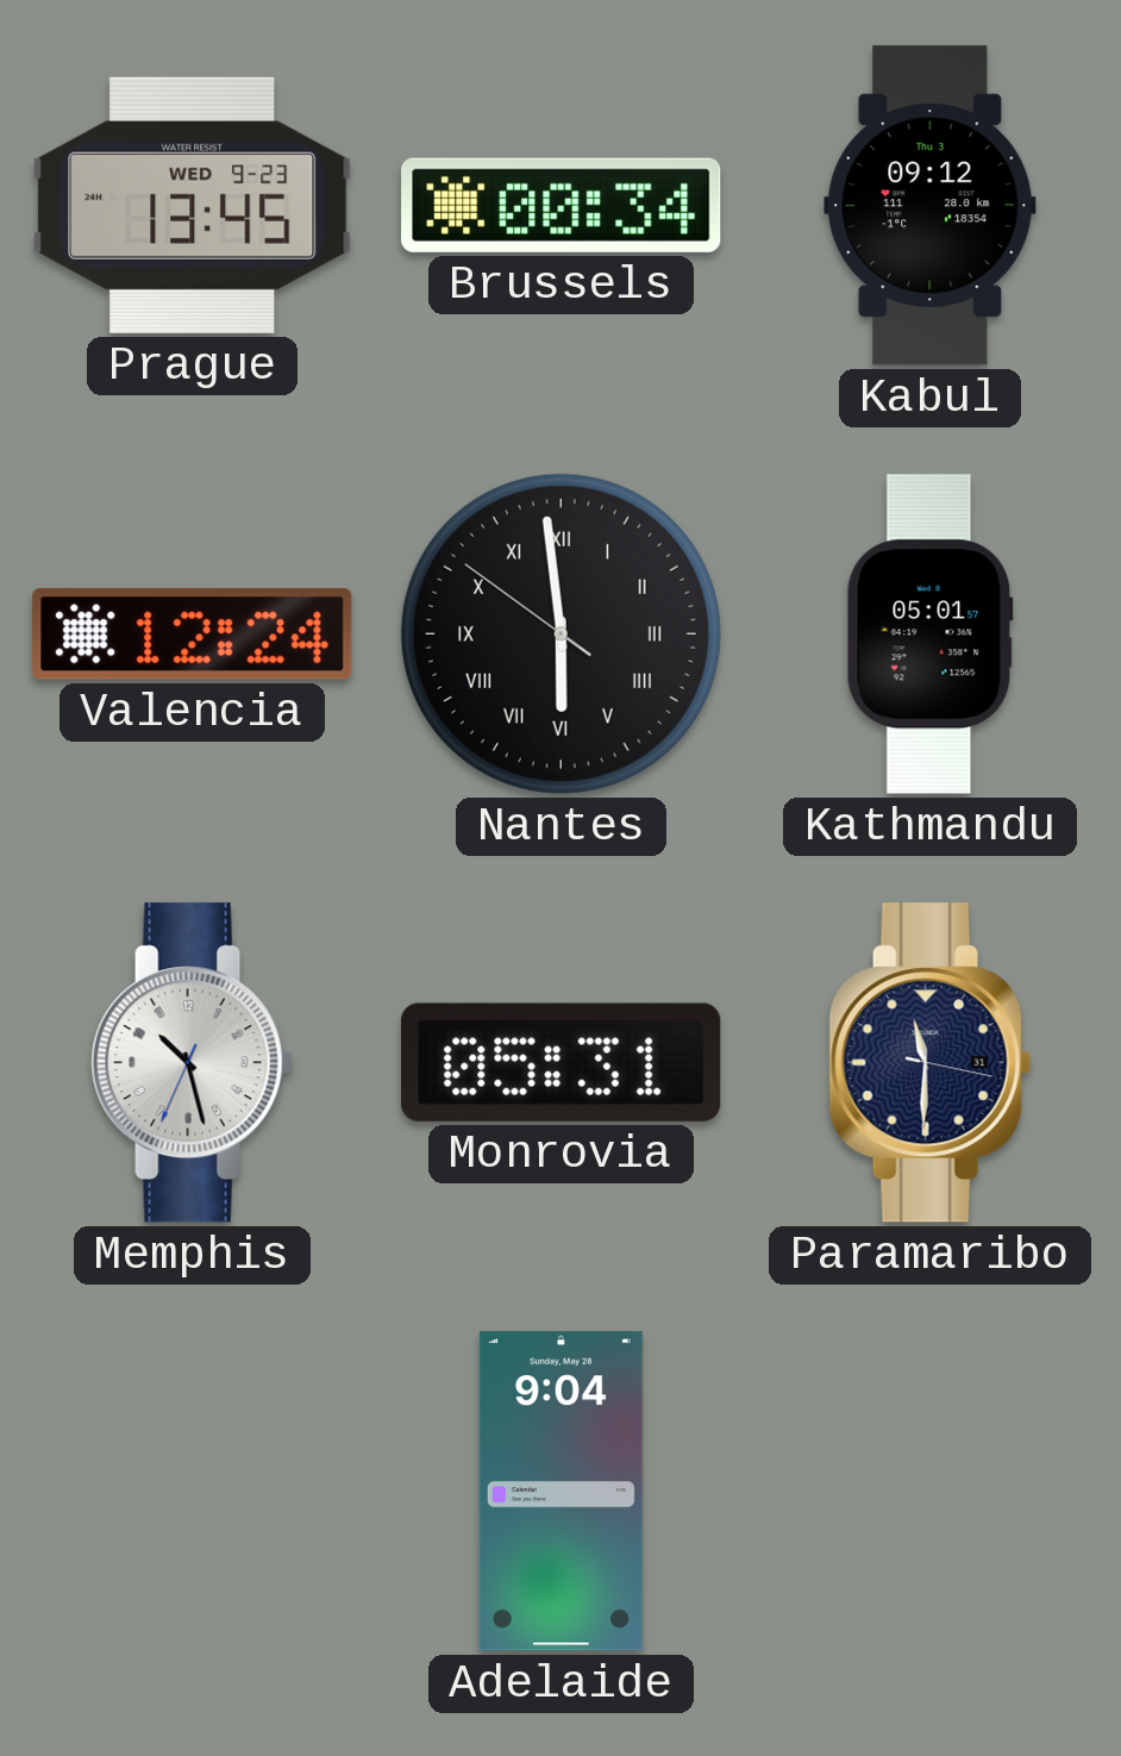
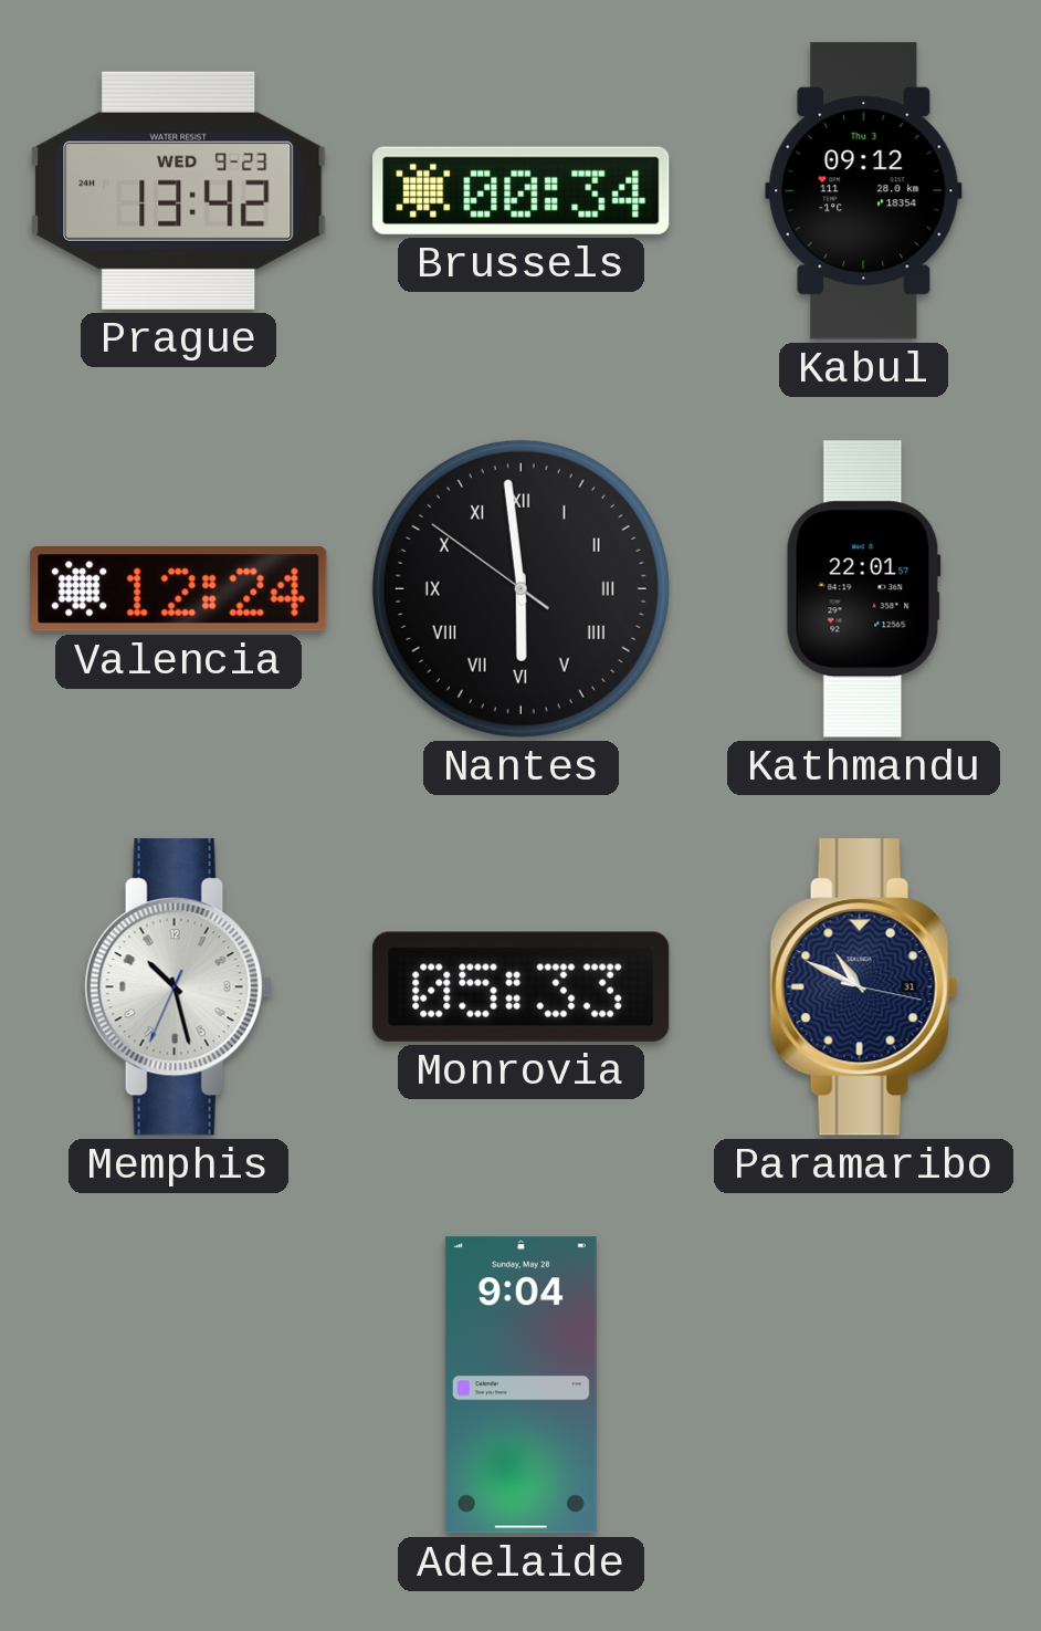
Prague: 13:45 -> 13:42
Kathmandu: 05:01 -> 22:01
Monrovia: 05:31 -> 05:33
Paramaribo: 11:30 -> 10:49
